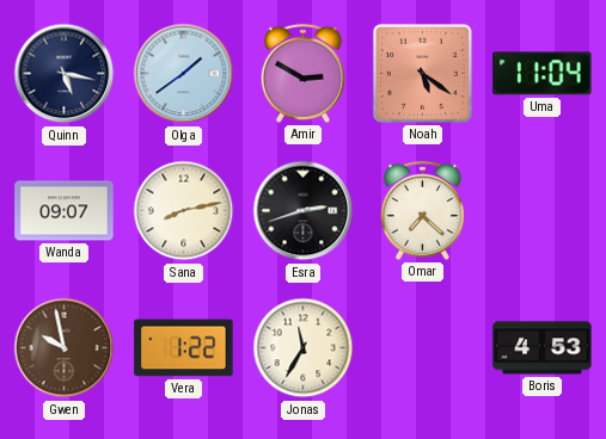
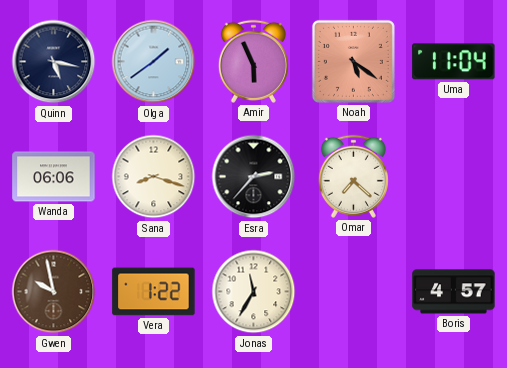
Amir: 2:50 -> 5:56
Wanda: 09:07 -> 06:06
Sana: 8:13 -> 8:18
Esra: 2:42 -> 2:37
Boris: 4:53 -> 4:57
